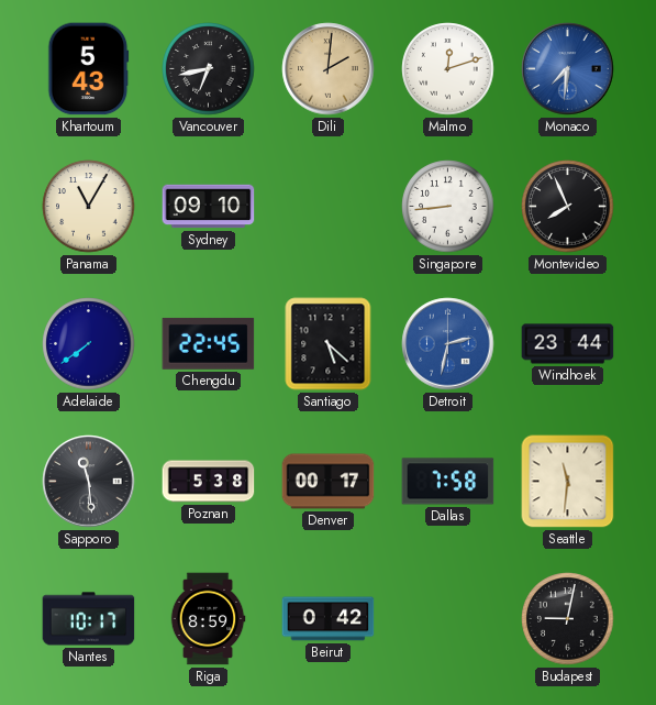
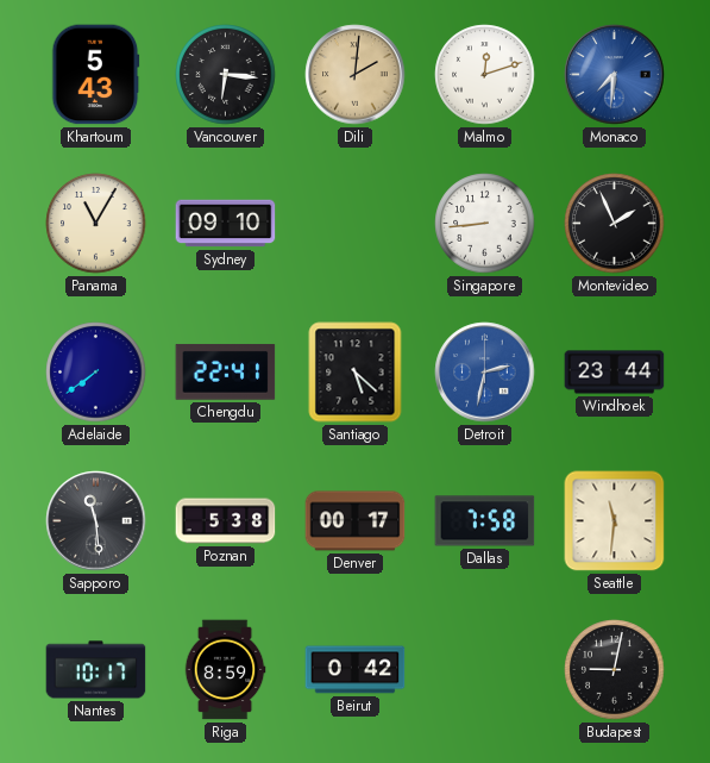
Vancouver: 6:43 -> 6:16
Montevideo: 7:56 -> 1:56
Chengdu: 22:45 -> 22:41
